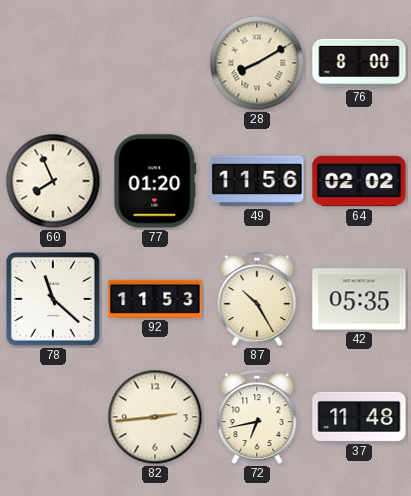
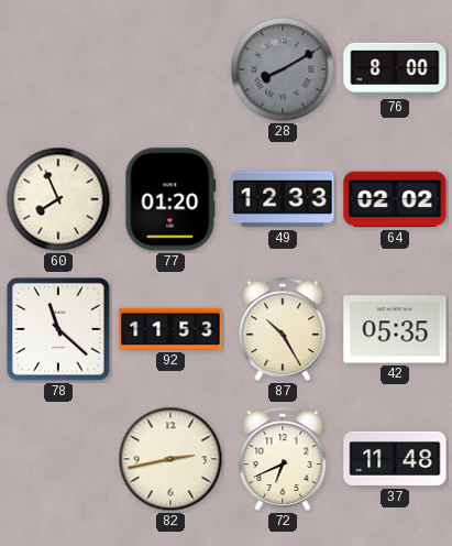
28 dial: cream -> grey
49: 11:56 -> 12:33
82: 2:44 -> 2:43
72: 6:43 -> 6:41
